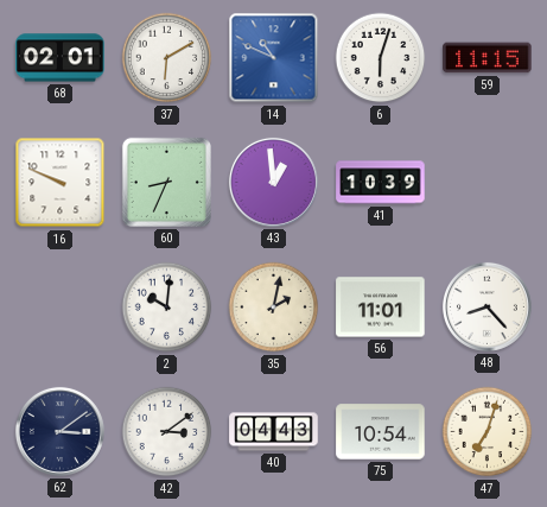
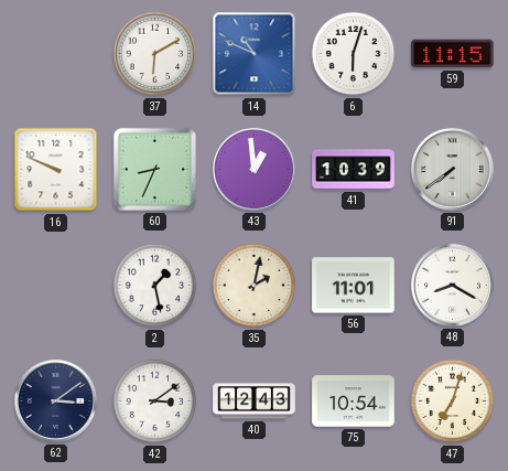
68: 02:01 -> none
91: none -> 7:39
2: 10:01 -> 1:28
48: 8:23 -> 8:20
40: 04:43 -> 12:43
